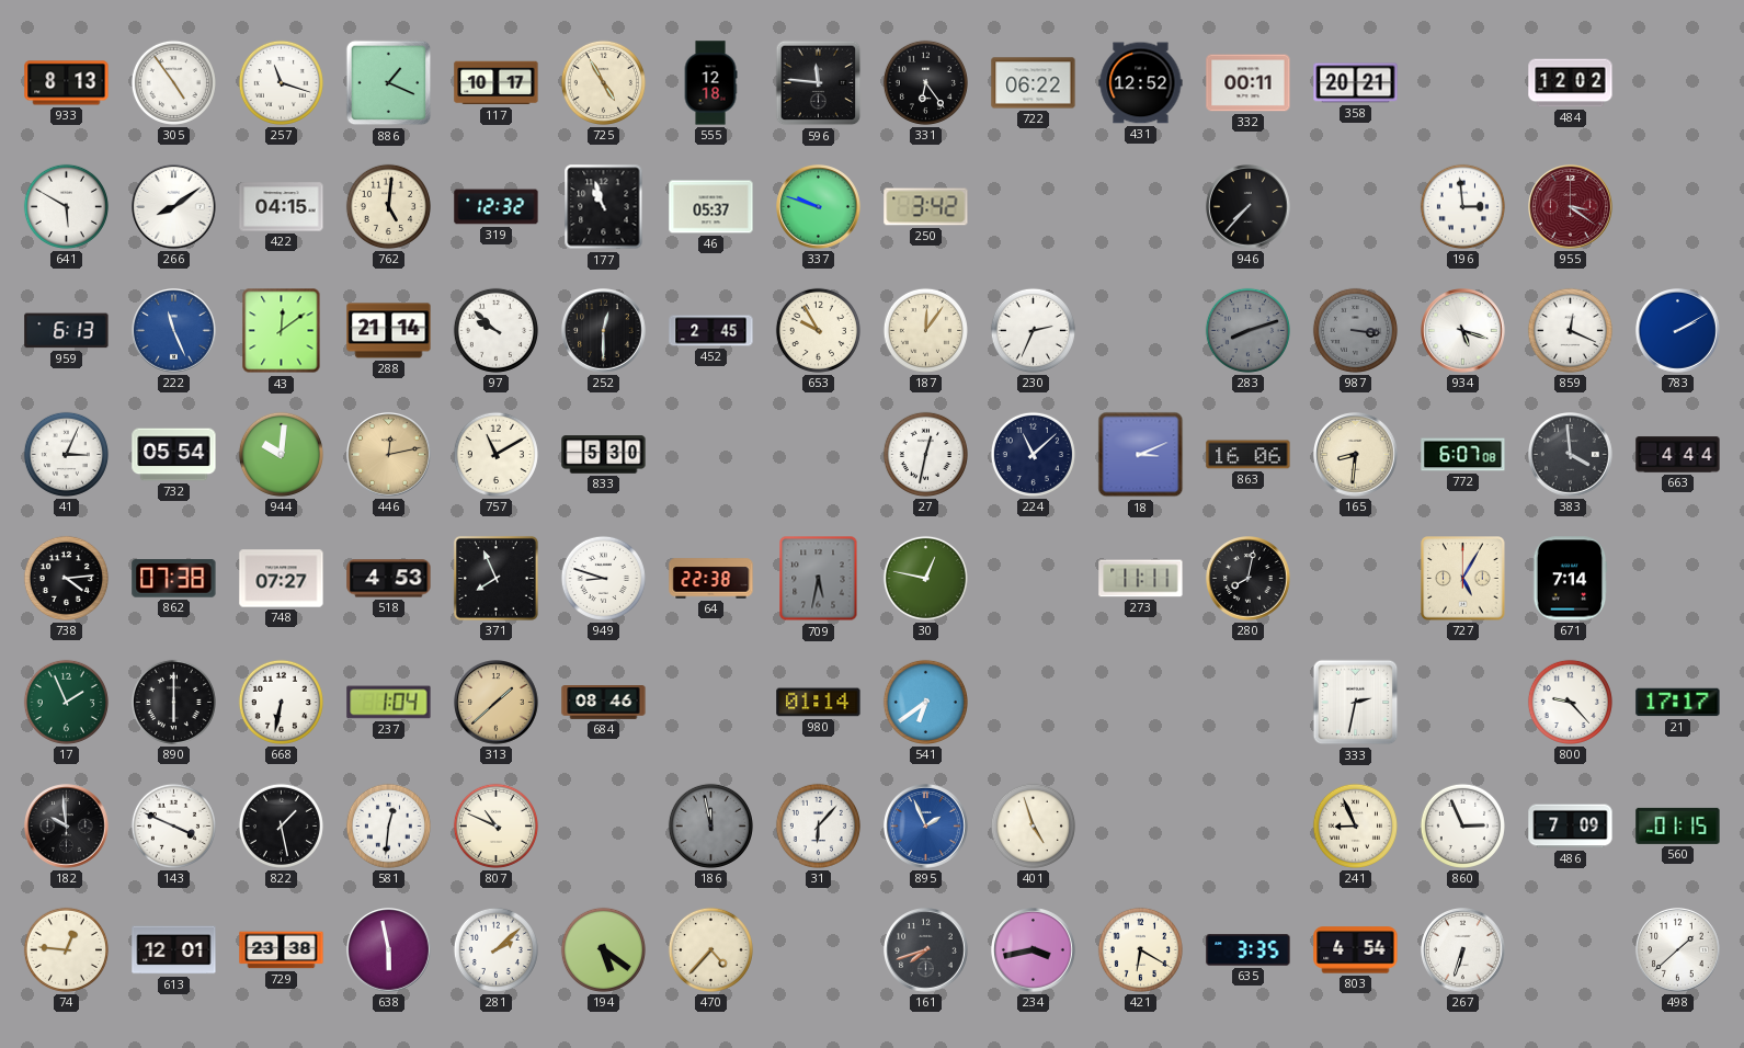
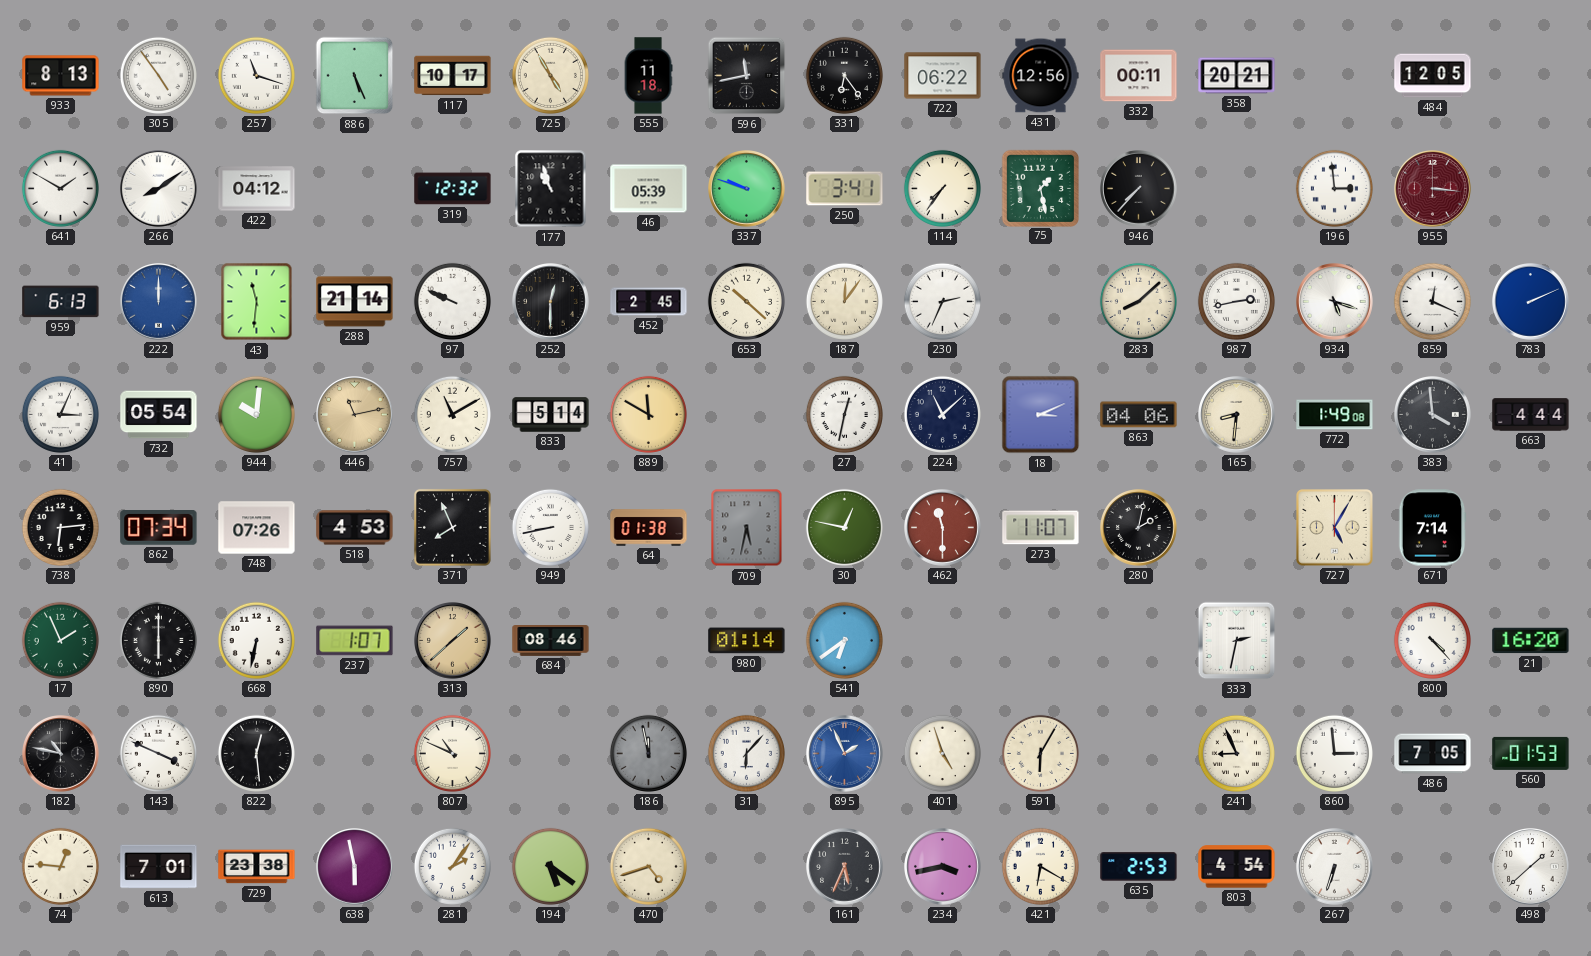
886: 1:19 -> 5:26
555: 12:18 -> 11:18
596: 11:46 -> 11:43
431: 12:52 -> 12:56
484: 12:02 -> 12:05
641: 5:50 -> 1:50
422: 04:15 -> 04:12
762: 5:01 -> none
46: 05:37 -> 05:39
250: 3:42 -> 3:41
114: none -> 7:36
75: none -> 1:28
955: 3:21 -> 3:16
222: 11:26 -> 12:00
43: 12:09 -> 11:31
97: 9:52 -> 9:49
653: 9:55 -> 10:22
283: 8:12 -> 8:08
283 dial: grey -> cream
987: 3:16 -> 2:43
987 dial: grey -> white
783: 2:10 -> 2:11
446: 12:13 -> 11:13
833: 5:30 -> 5:14
889: none -> 11:50
863: 16:06 -> 04:06
772: 6:07 -> 1:49
738: 4:14 -> 6:14
862: 07:38 -> 07:34
748: 07:27 -> 07:26
949: 8:48 -> 8:43
64: 22:38 -> 01:38
462: none -> 11:30
273: 11:11 -> 11:07
280: 8:02 -> 2:02
237: 1:04 -> 1:07
800: 9:23 -> 4:23
21: 17:17 -> 16:20
182: 9:59 -> 10:47
822: 1:28 -> 12:29
581: 12:31 -> none
591: none -> 6:05
860: 2:56 -> 2:59
486: 7:09 -> 7:05
560: 01:15 -> 01:53
613: 12:01 -> 7:01
281: 2:08 -> 2:06
470: 4:37 -> 4:42
161: 7:42 -> 5:34
635: 3:35 -> 2:53
